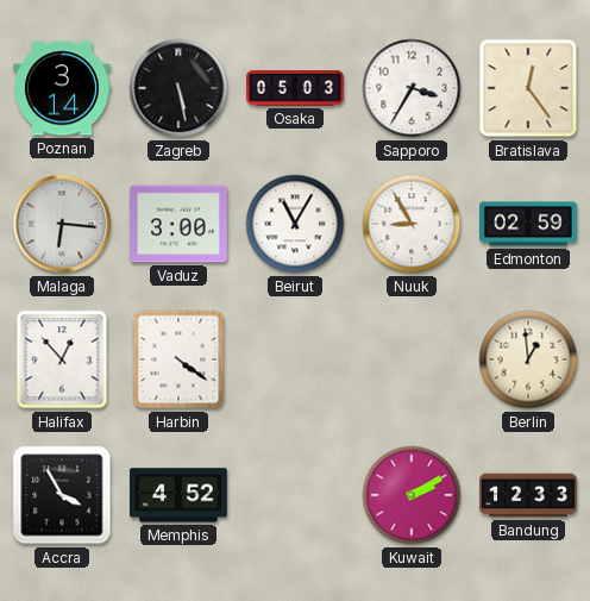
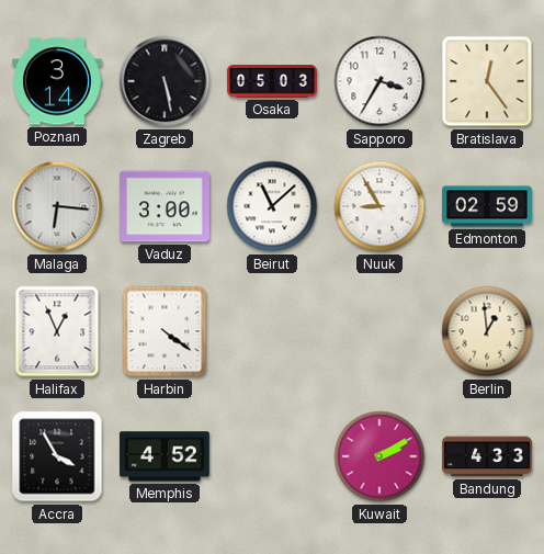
Beirut: 11:05 -> 11:08
Halifax: 12:53 -> 12:56
Bandung: 12:33 -> 4:33
